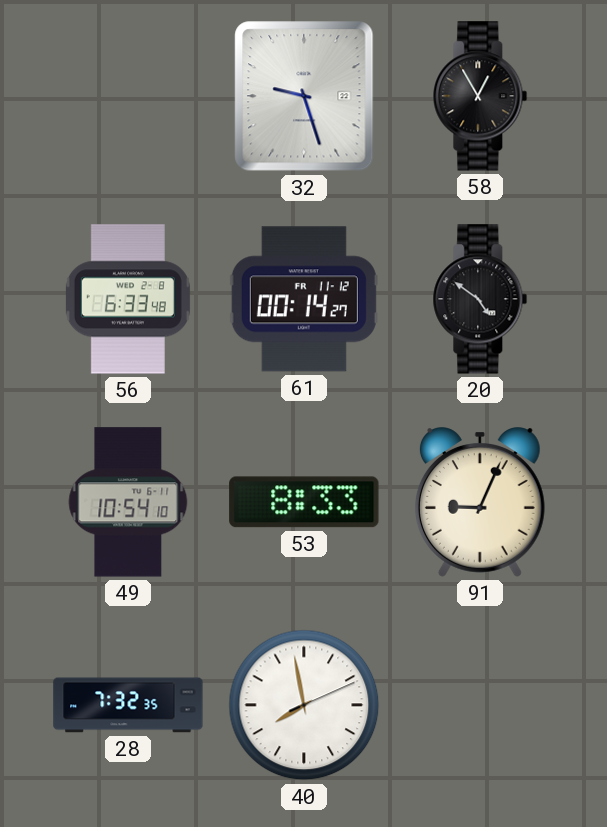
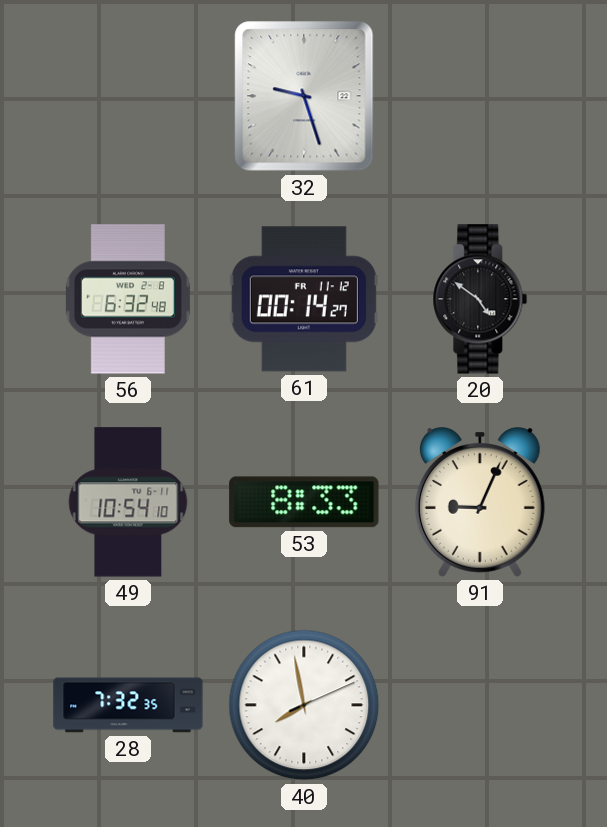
58: 12:55 -> none
56: 6:33 -> 6:32
